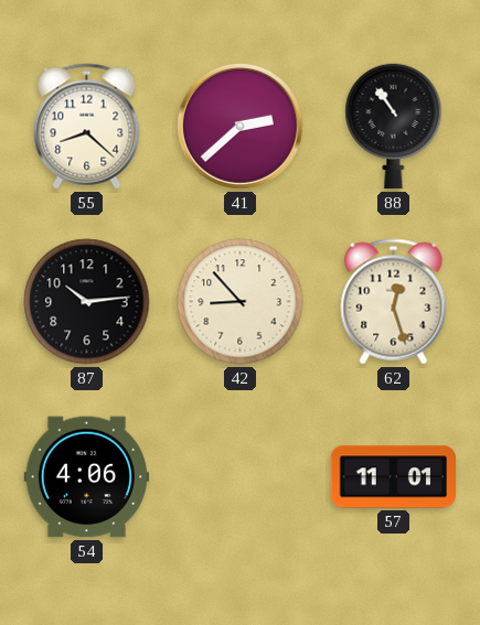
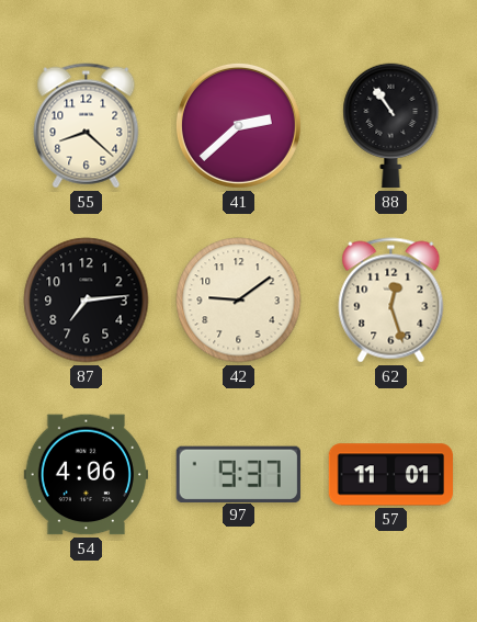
87: 10:14 -> 7:14
42: 8:53 -> 9:09
97: none -> 9:37
